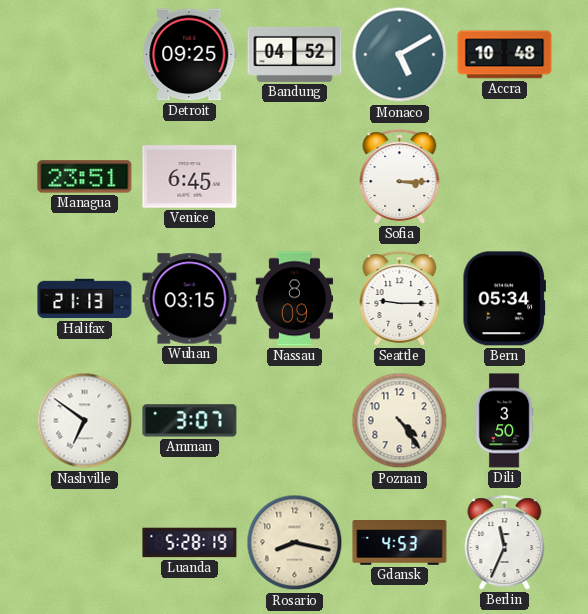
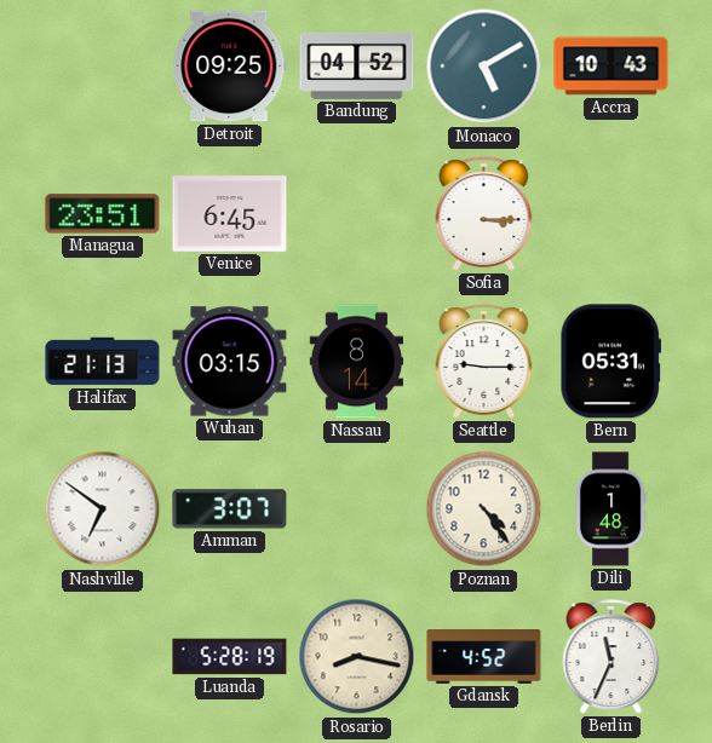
Accra: 10:48 -> 10:43
Nassau: 8:09 -> 8:14
Bern: 05:34 -> 05:31
Dili: 3:50 -> 1:48
Gdansk: 4:53 -> 4:52
